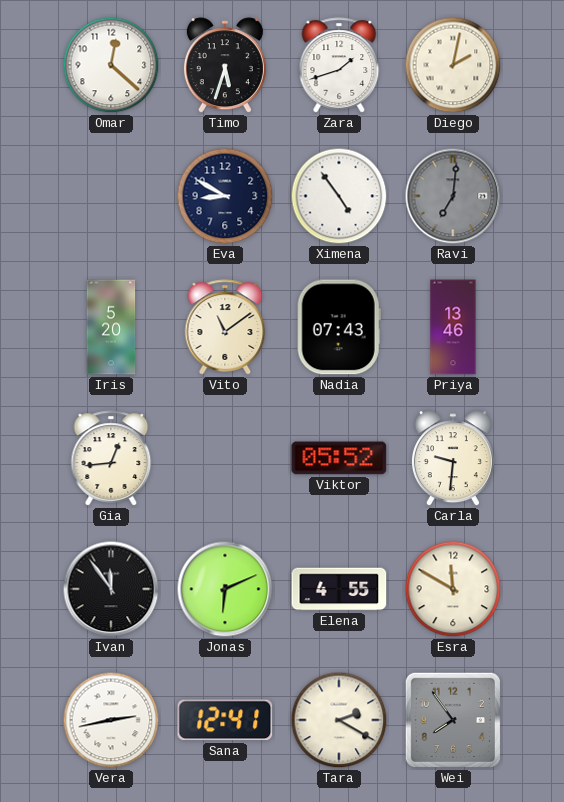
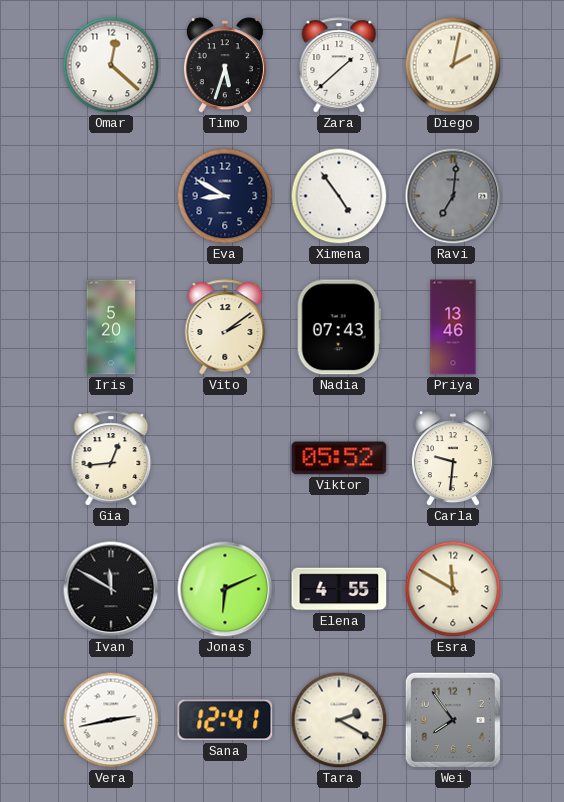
Zara: 1:42 -> 1:38
Vito: 11:09 -> 2:09
Ivan: 11:54 -> 11:50
